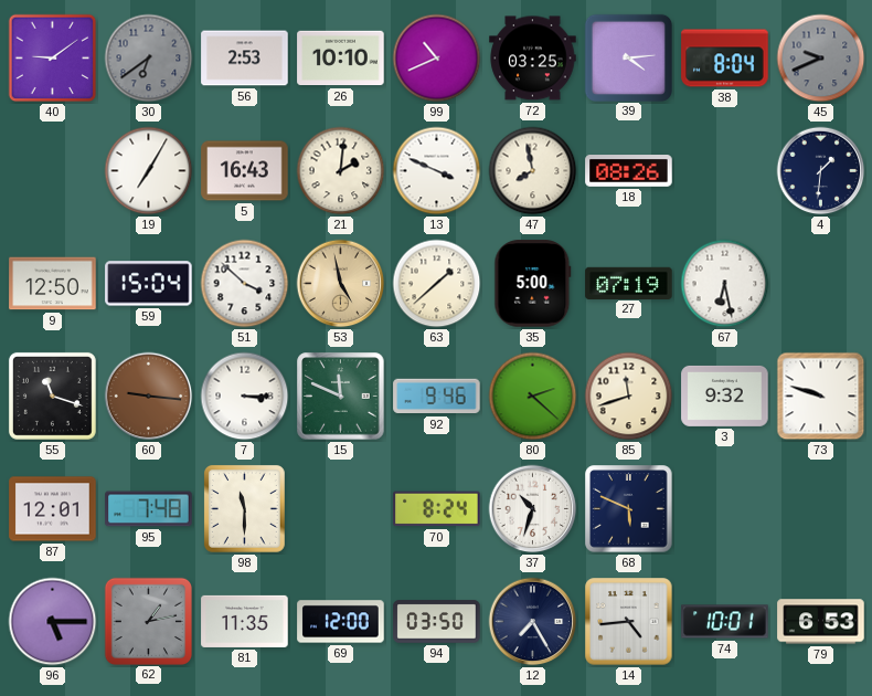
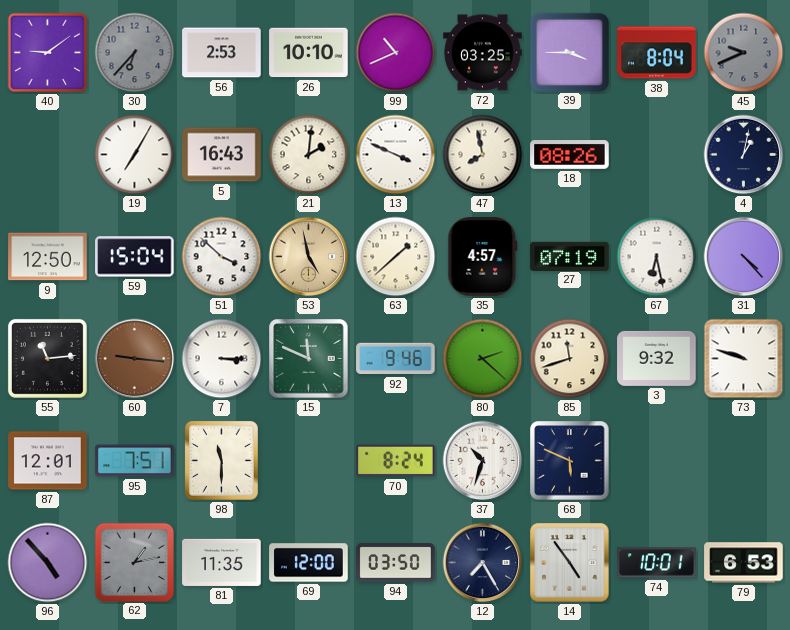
30: 6:39 -> 6:37
39: 4:14 -> 3:45
4: 1:31 -> 1:02
35: 5:00 -> 4:57
31: none -> 4:23
55: 11:18 -> 11:14
95: 7:48 -> 7:51
96: 5:15 -> 4:53
14: 4:44 -> 4:54
